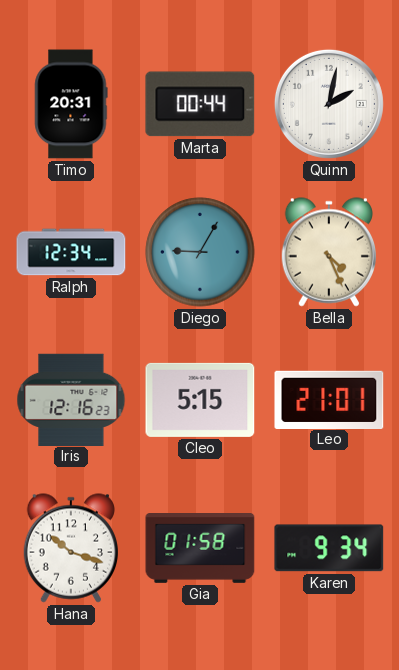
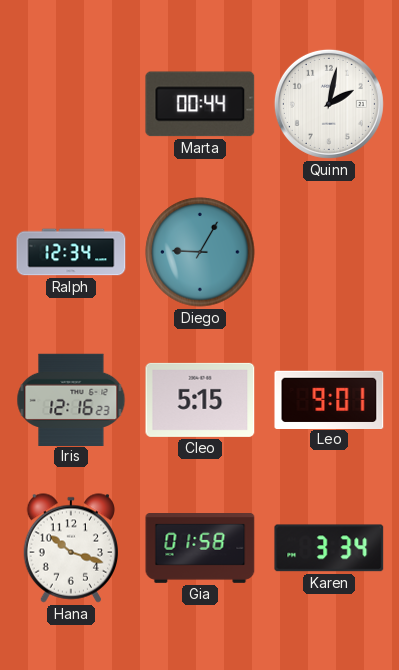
Timo: 20:31 -> none
Bella: 4:26 -> none
Leo: 21:01 -> 9:01
Karen: 9:34 -> 3:34
